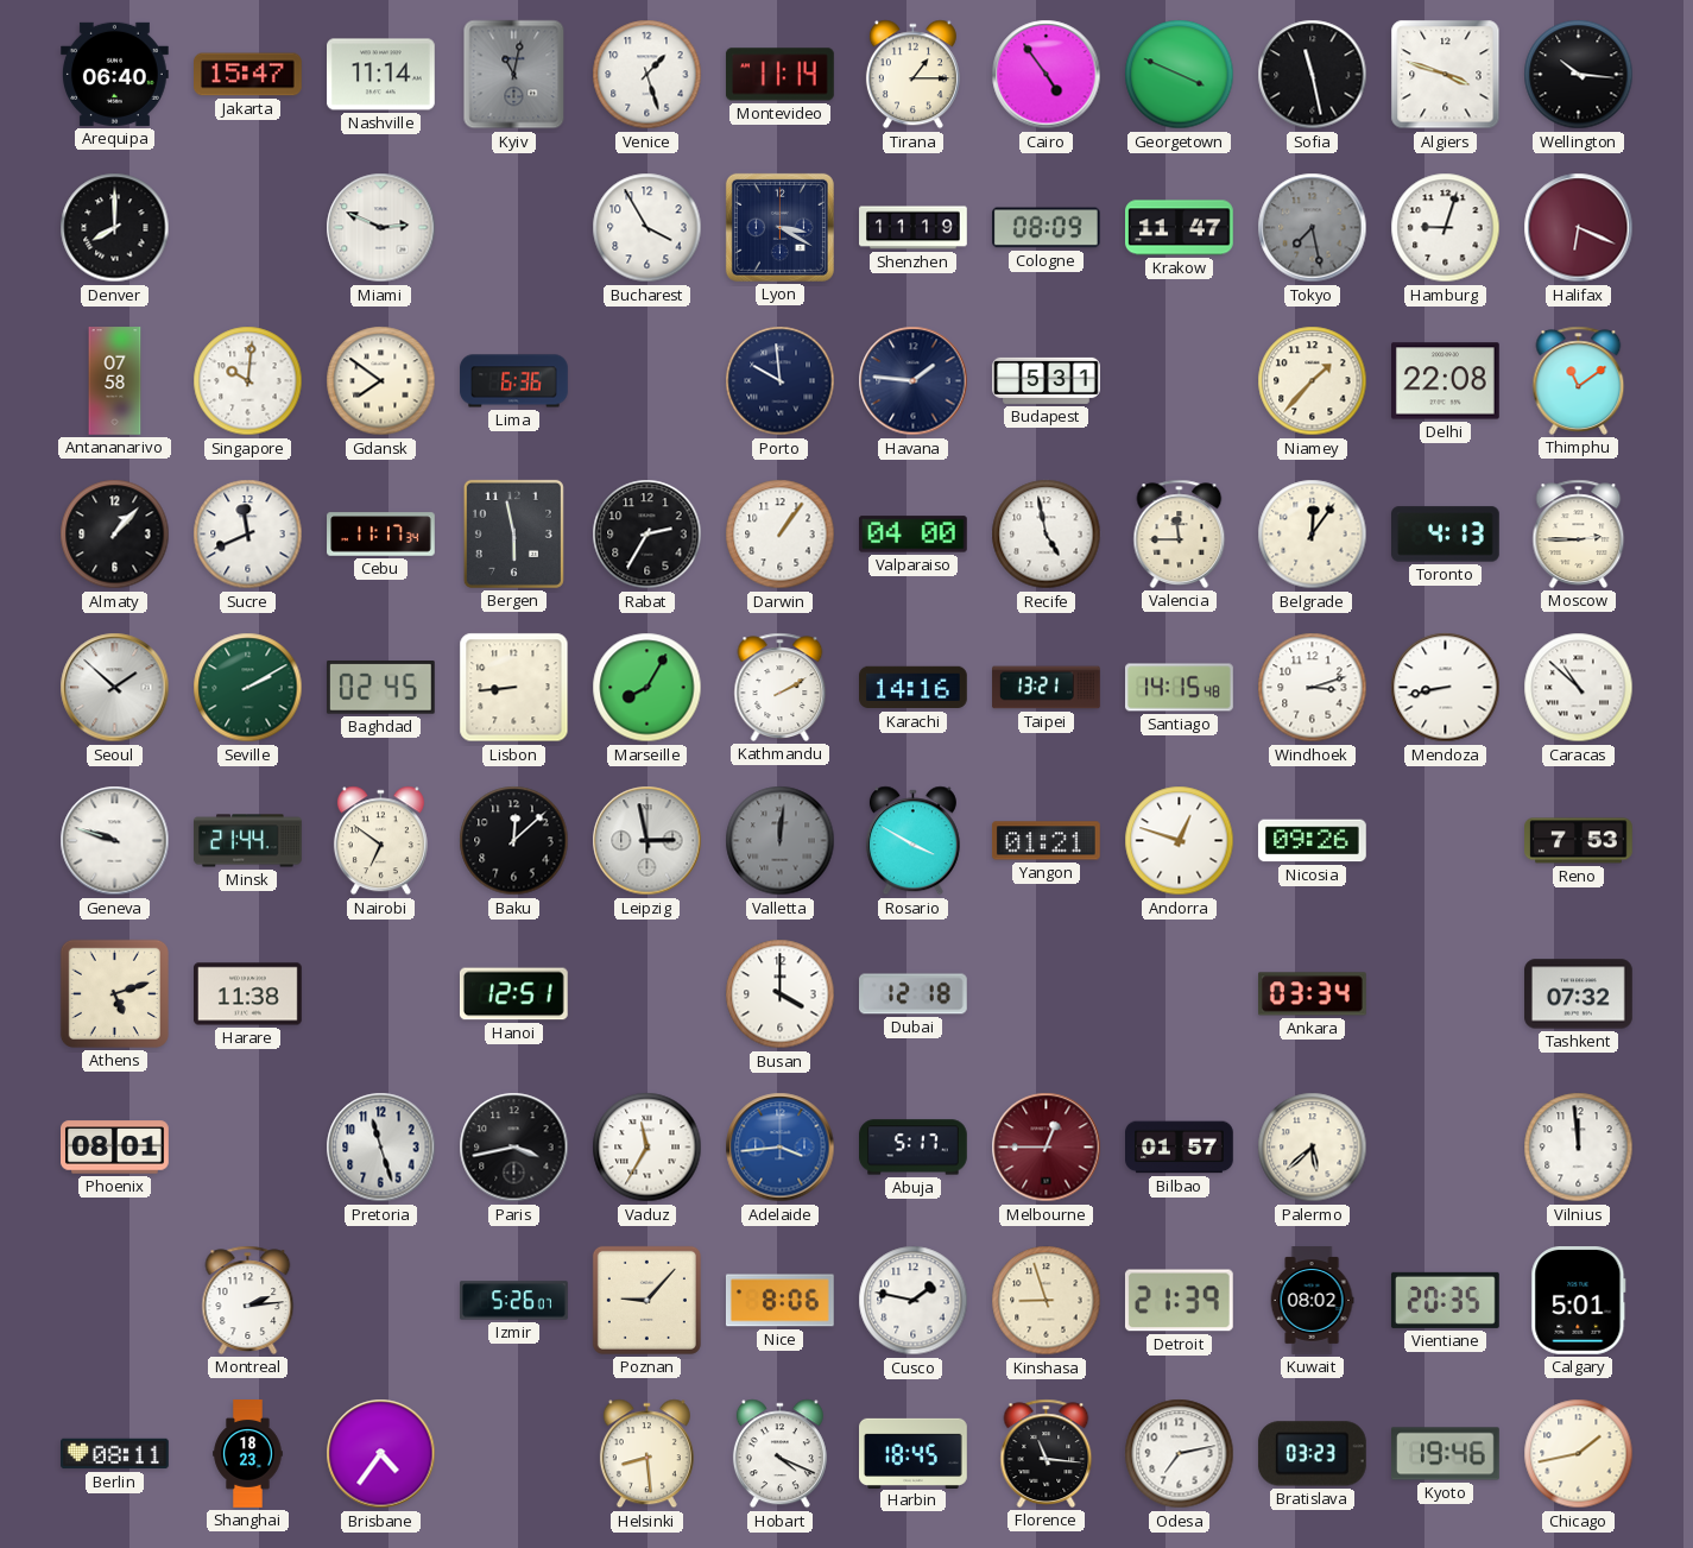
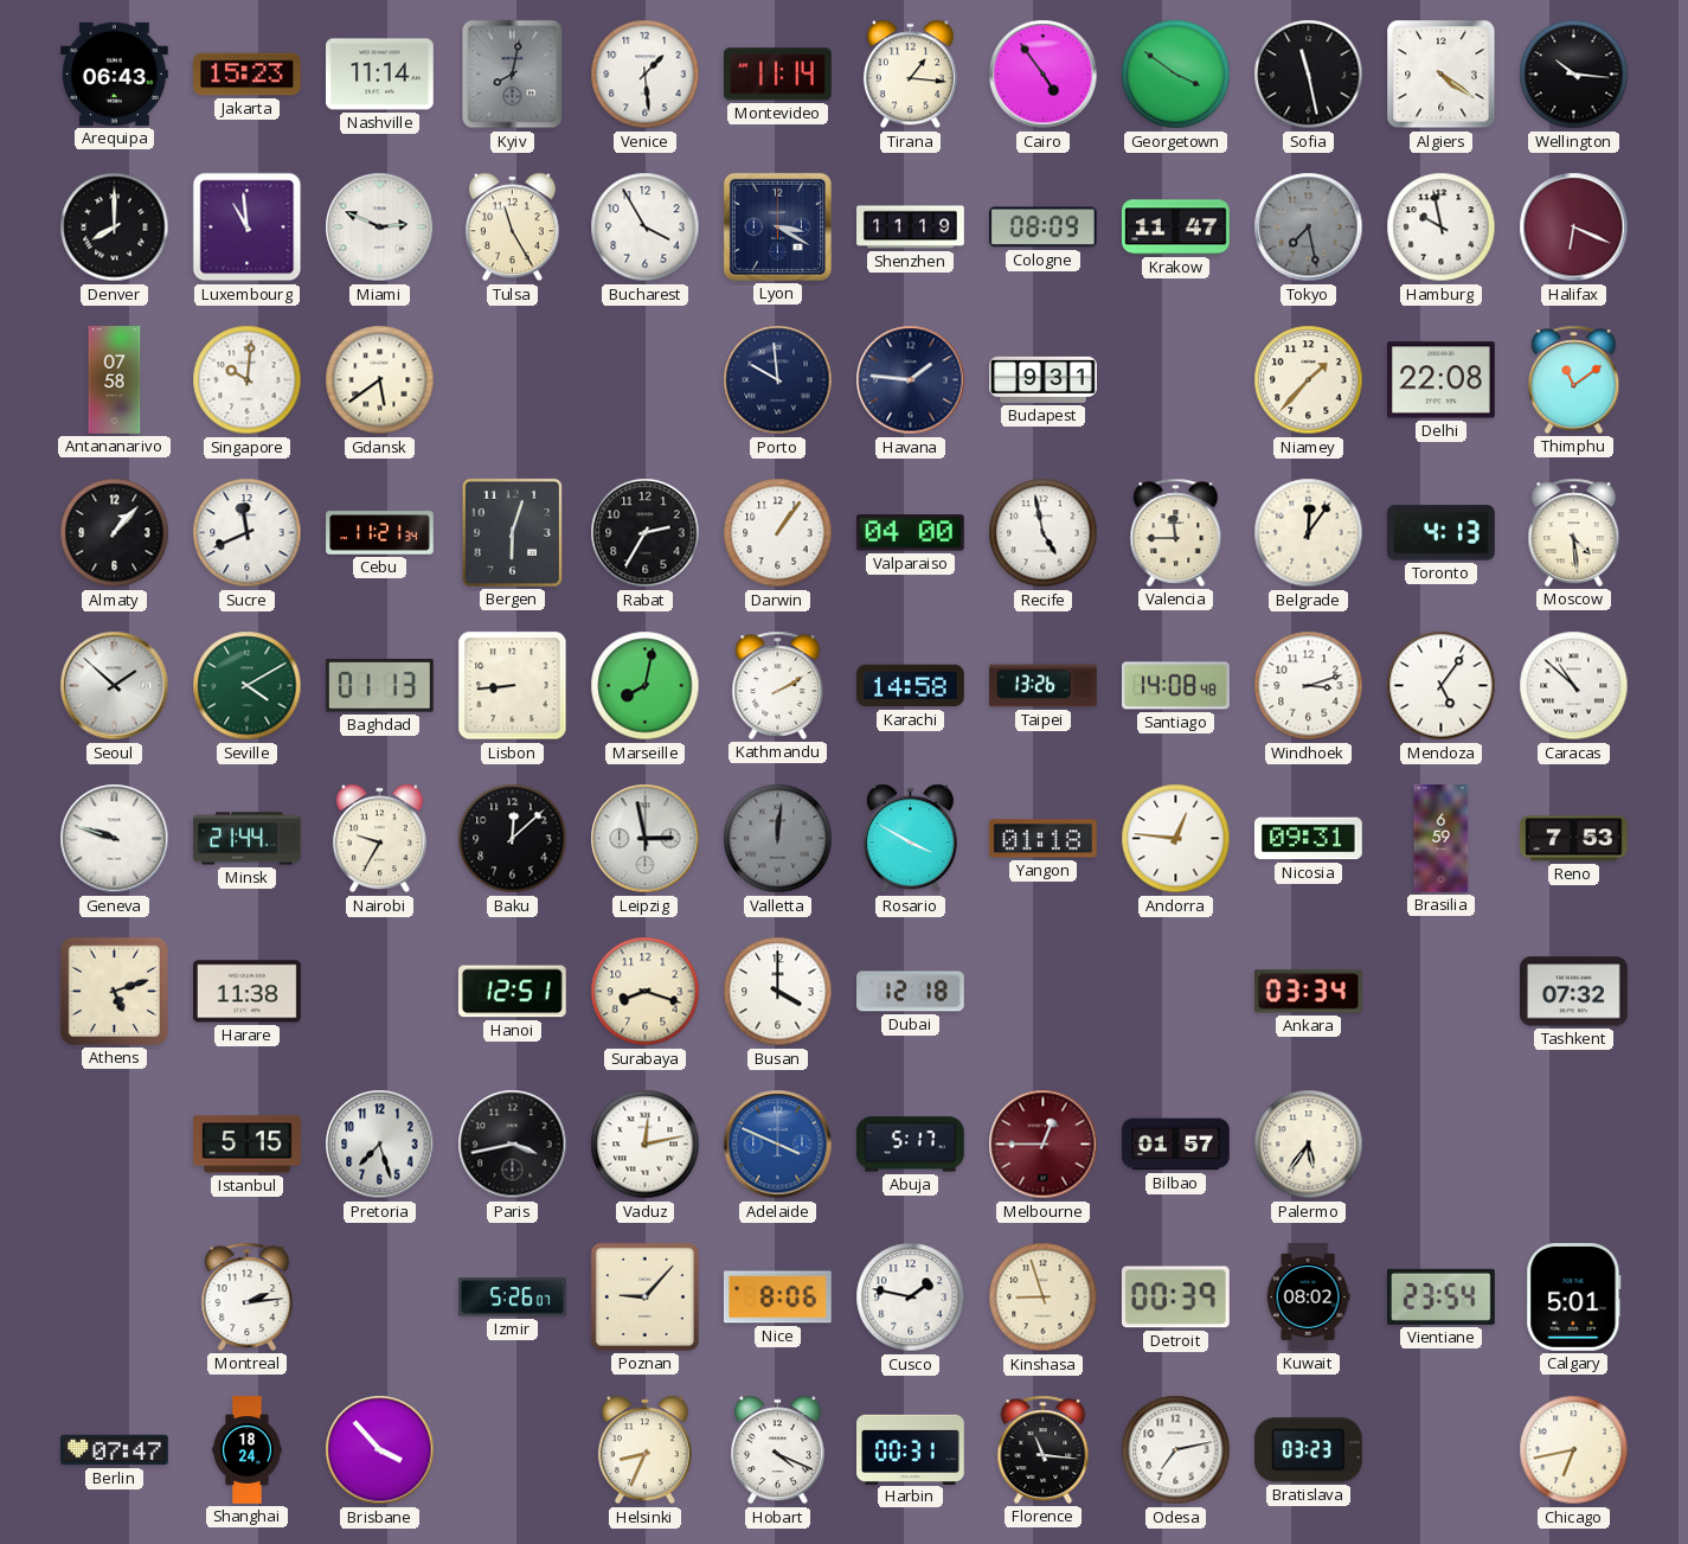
Arequipa: 06:40 -> 06:43
Jakarta: 15:47 -> 15:23
Kyiv: 11:02 -> 8:02
Venice: 1:27 -> 1:29
Tirana: 1:15 -> 1:16
Georgetown: 3:49 -> 3:51
Algiers: 3:48 -> 4:21
Luxembourg: none -> 10:59
Tulsa: none -> 11:25
Hamburg: 9:03 -> 9:58
Gdansk: 7:51 -> 5:39
Lima: 6:36 -> none
Budapest: 5:31 -> 9:31
Cebu: 11:17 -> 11:21
Bergen: 5:58 -> 6:03
Moscow: 2:45 -> 4:29
Seville: 2:10 -> 4:10
Baghdad: 02:45 -> 01:13
Marseille: 8:05 -> 8:02
Karachi: 14:16 -> 14:58
Taipei: 13:21 -> 13:26
Santiago: 14:15 -> 14:08
Mendoza: 8:43 -> 5:06
Nairobi: 6:51 -> 9:35
Yangon: 01:21 -> 01:18
Andorra: 12:48 -> 12:46
Nicosia: 09:26 -> 09:31
Brasilia: none -> 6:59
Surabaya: none -> 8:18
Phoenix: 08:01 -> none
Istanbul: none -> 5:15
Pretoria: 11:27 -> 7:27
Vaduz: 11:35 -> 12:13
Adelaide: 3:44 -> 3:49
Palermo: 5:38 -> 5:36
Vilnius: 11:59 -> none
Detroit: 21:39 -> 00:39
Vientiane: 20:35 -> 23:54
Berlin: 08:11 -> 07:47
Shanghai: 18:23 -> 18:24
Brisbane: 4:36 -> 3:53
Helsinki: 8:29 -> 8:34
Harbin: 18:45 -> 00:31
Kyoto: 19:46 -> none
Chicago: 1:43 -> 6:43
